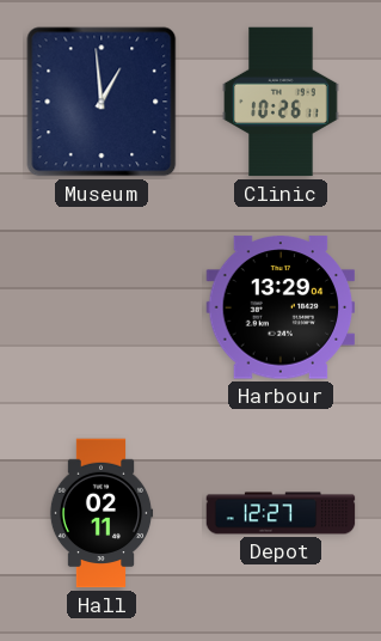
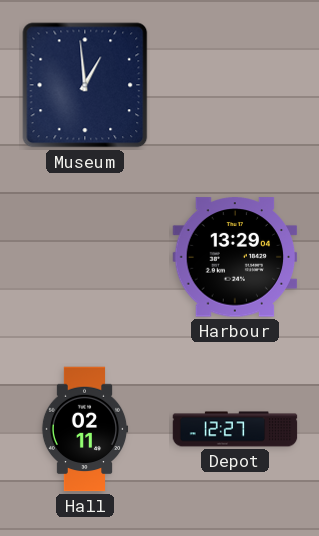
Clinic: 10:26 -> none
